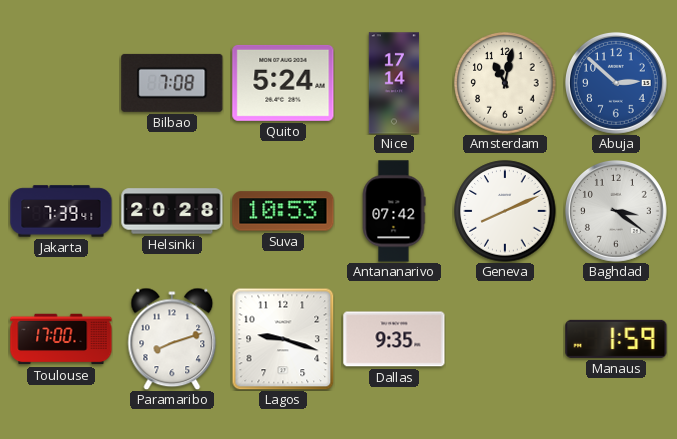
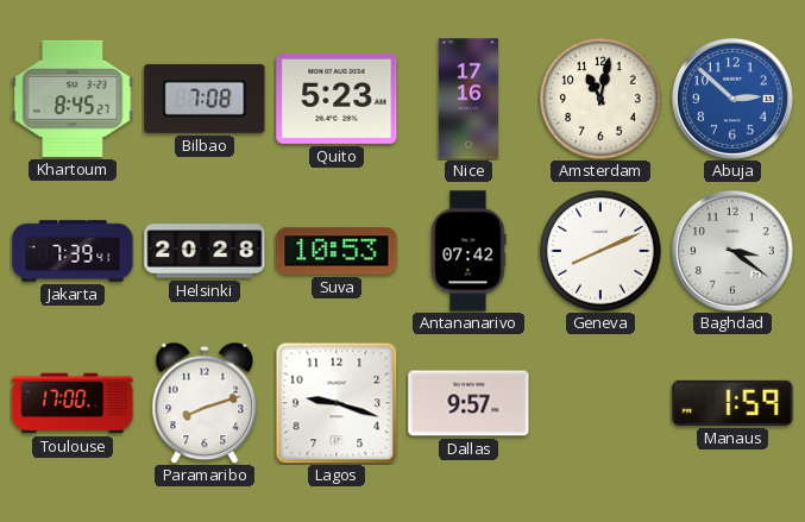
Khartoum: none -> 8:45
Quito: 5:24 -> 5:23
Nice: 17:14 -> 17:16
Dallas: 9:35 -> 9:57
